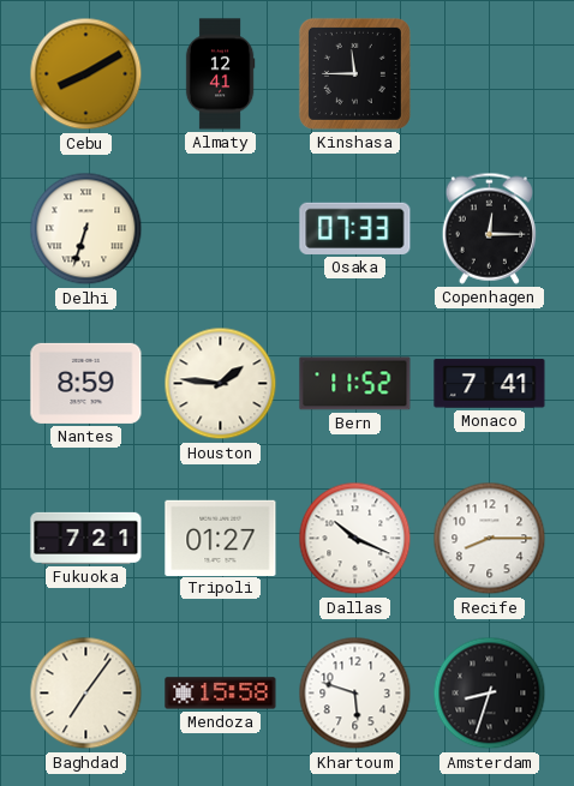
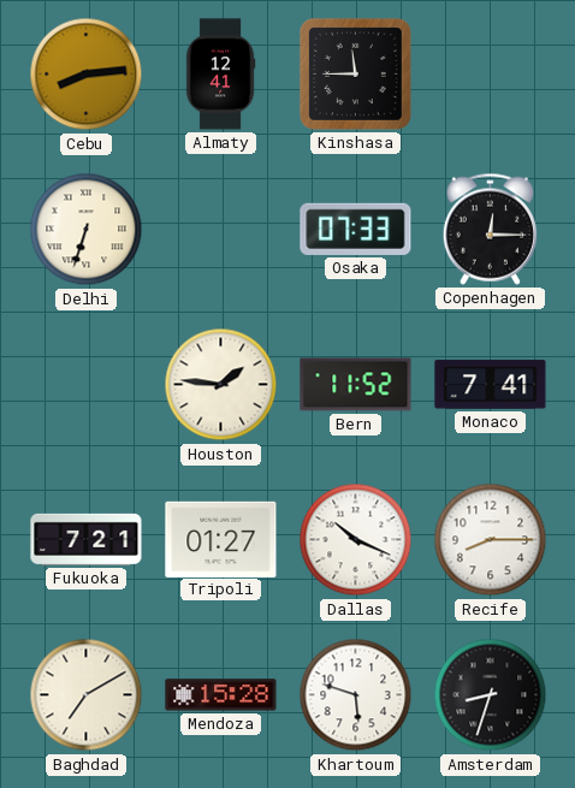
Cebu: 8:10 -> 8:14
Nantes: 8:59 -> none
Baghdad: 7:06 -> 7:10
Mendoza: 15:58 -> 15:28
